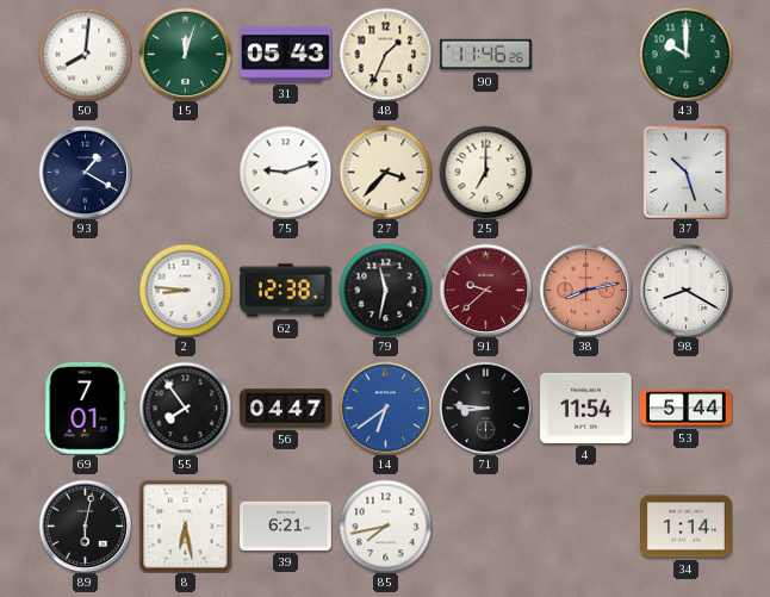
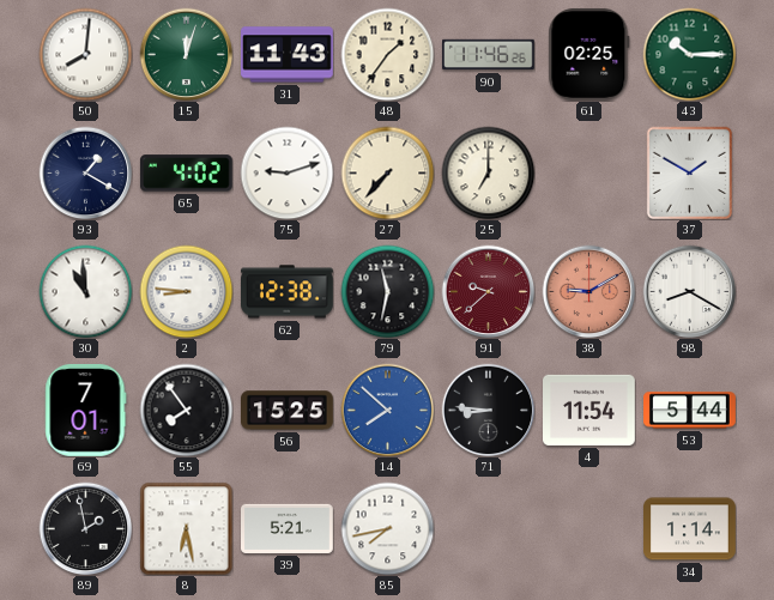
31: 05:43 -> 11:43
48: 1:34 -> 1:36
61: none -> 02:25
43: 10:00 -> 10:15
65: none -> 4:02
27: 3:37 -> 7:37
37: 10:27 -> 1:50
30: none -> 10:59
38: 8:13 -> 9:10
56: 04:47 -> 15:25
14: 6:39 -> 7:52
89: 6:02 -> 1:58
39: 6:21 -> 5:21
